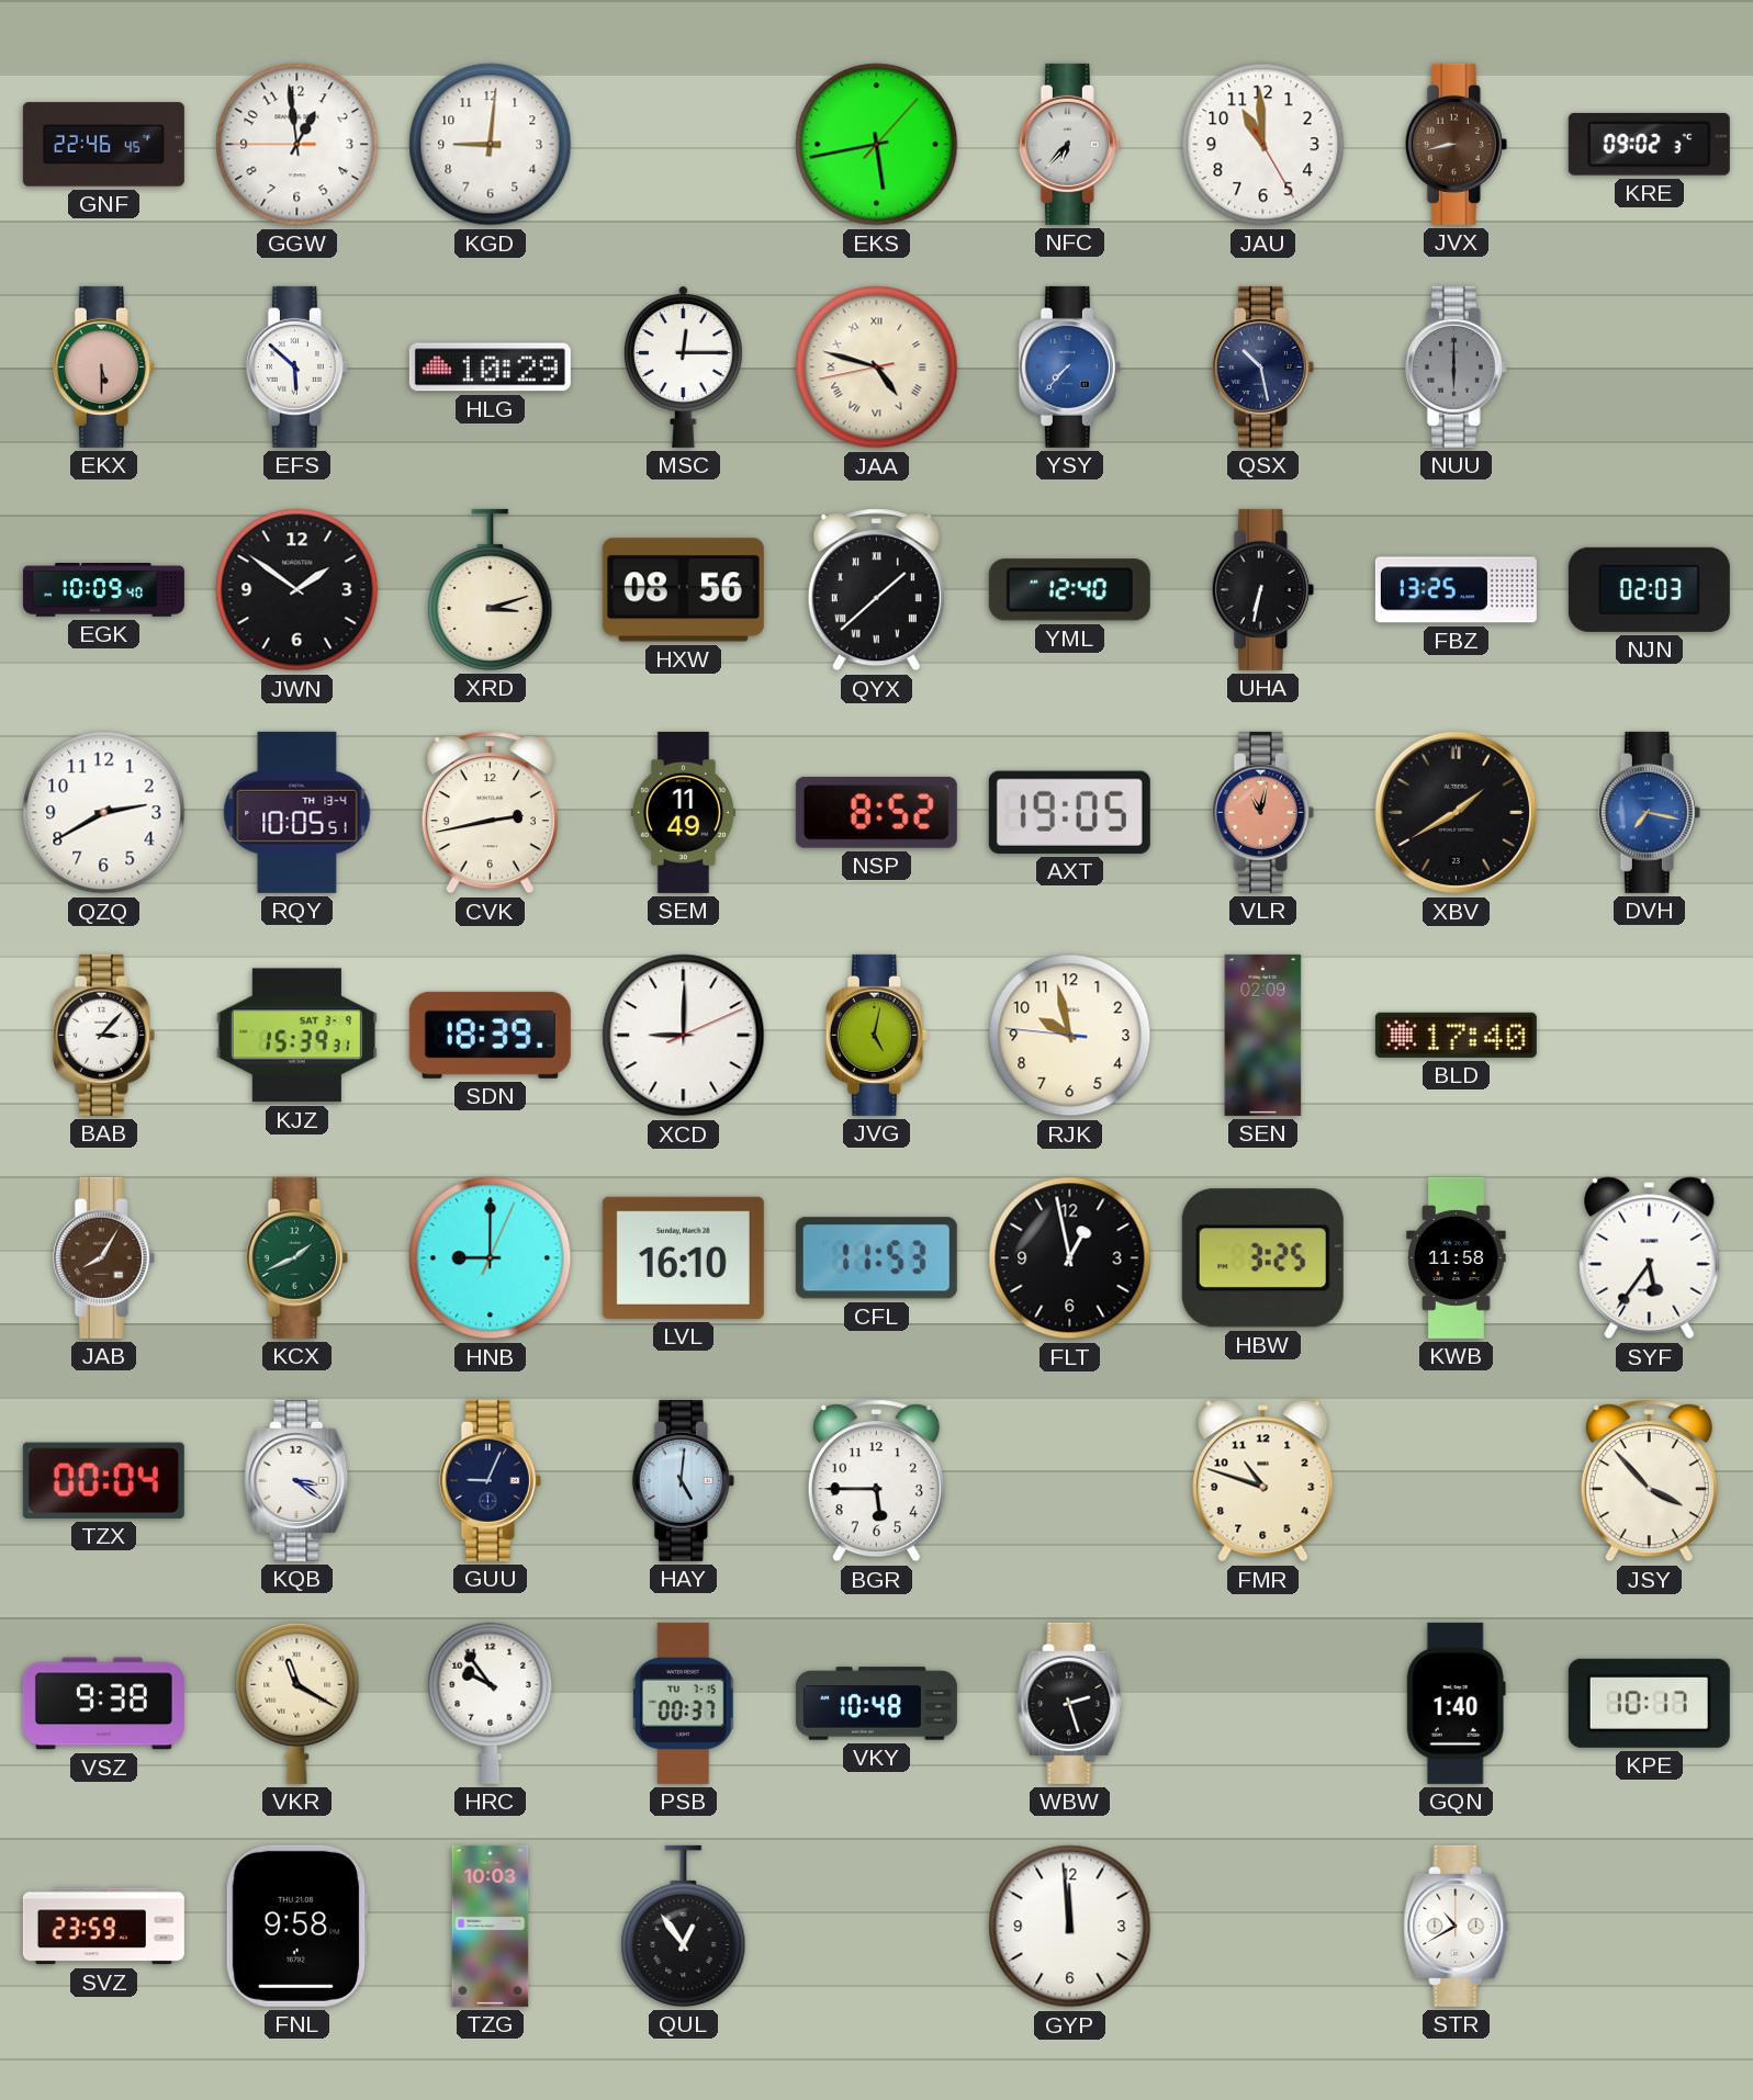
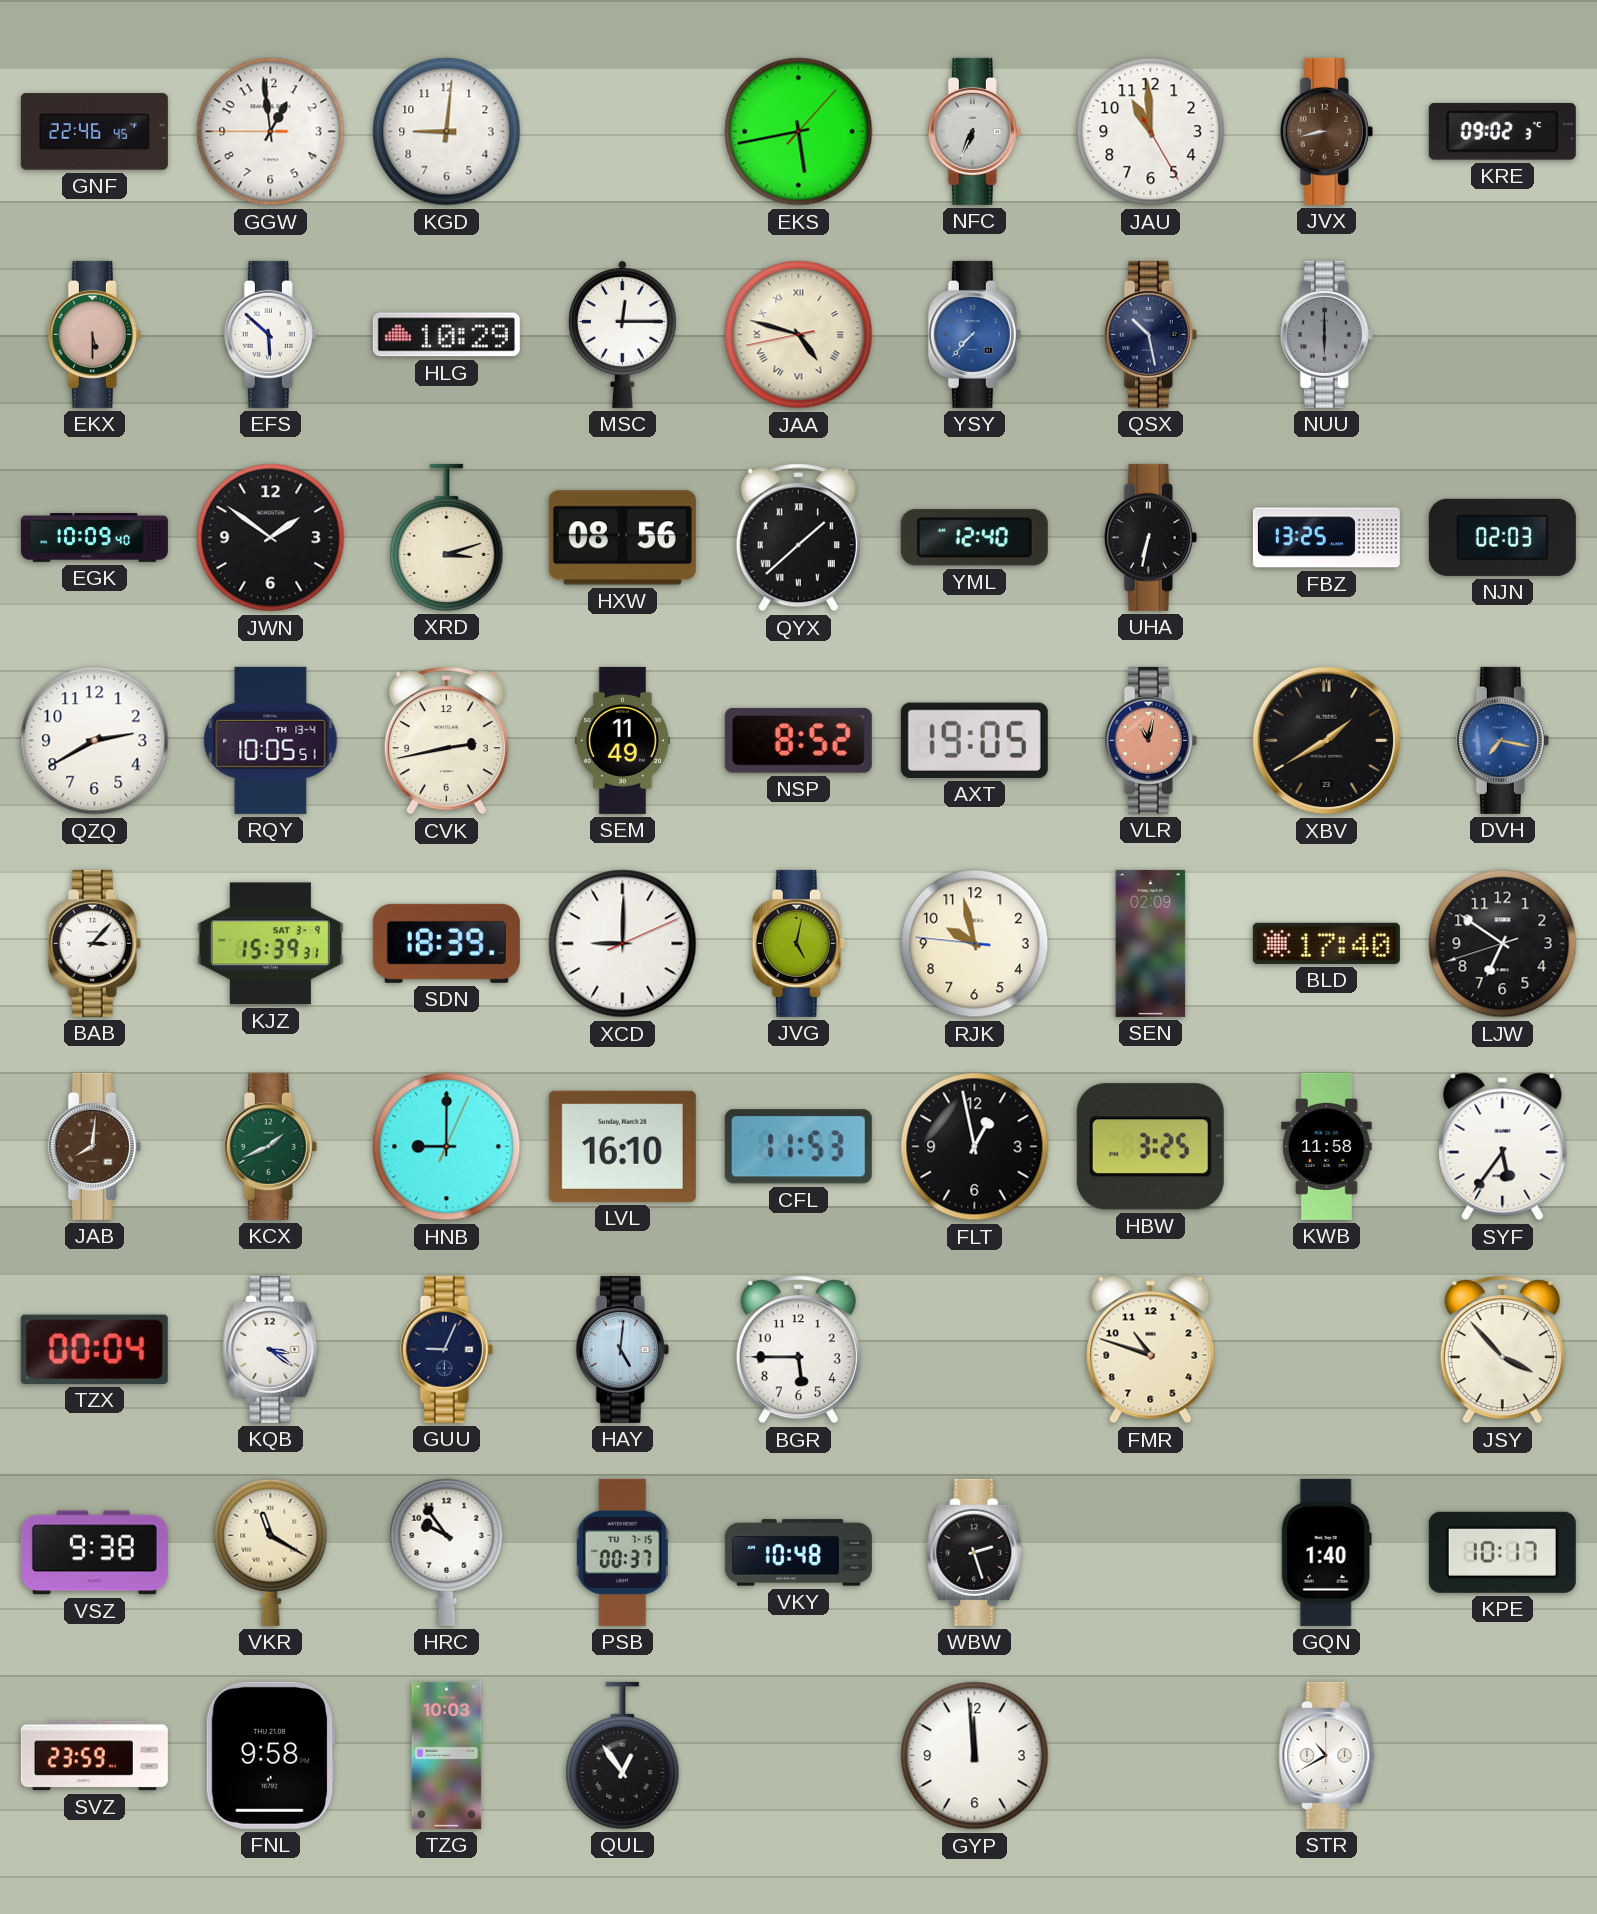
NFC: 6:37 -> 6:34
LJW: none -> 6:50
JAB: 8:05 -> 8:01
